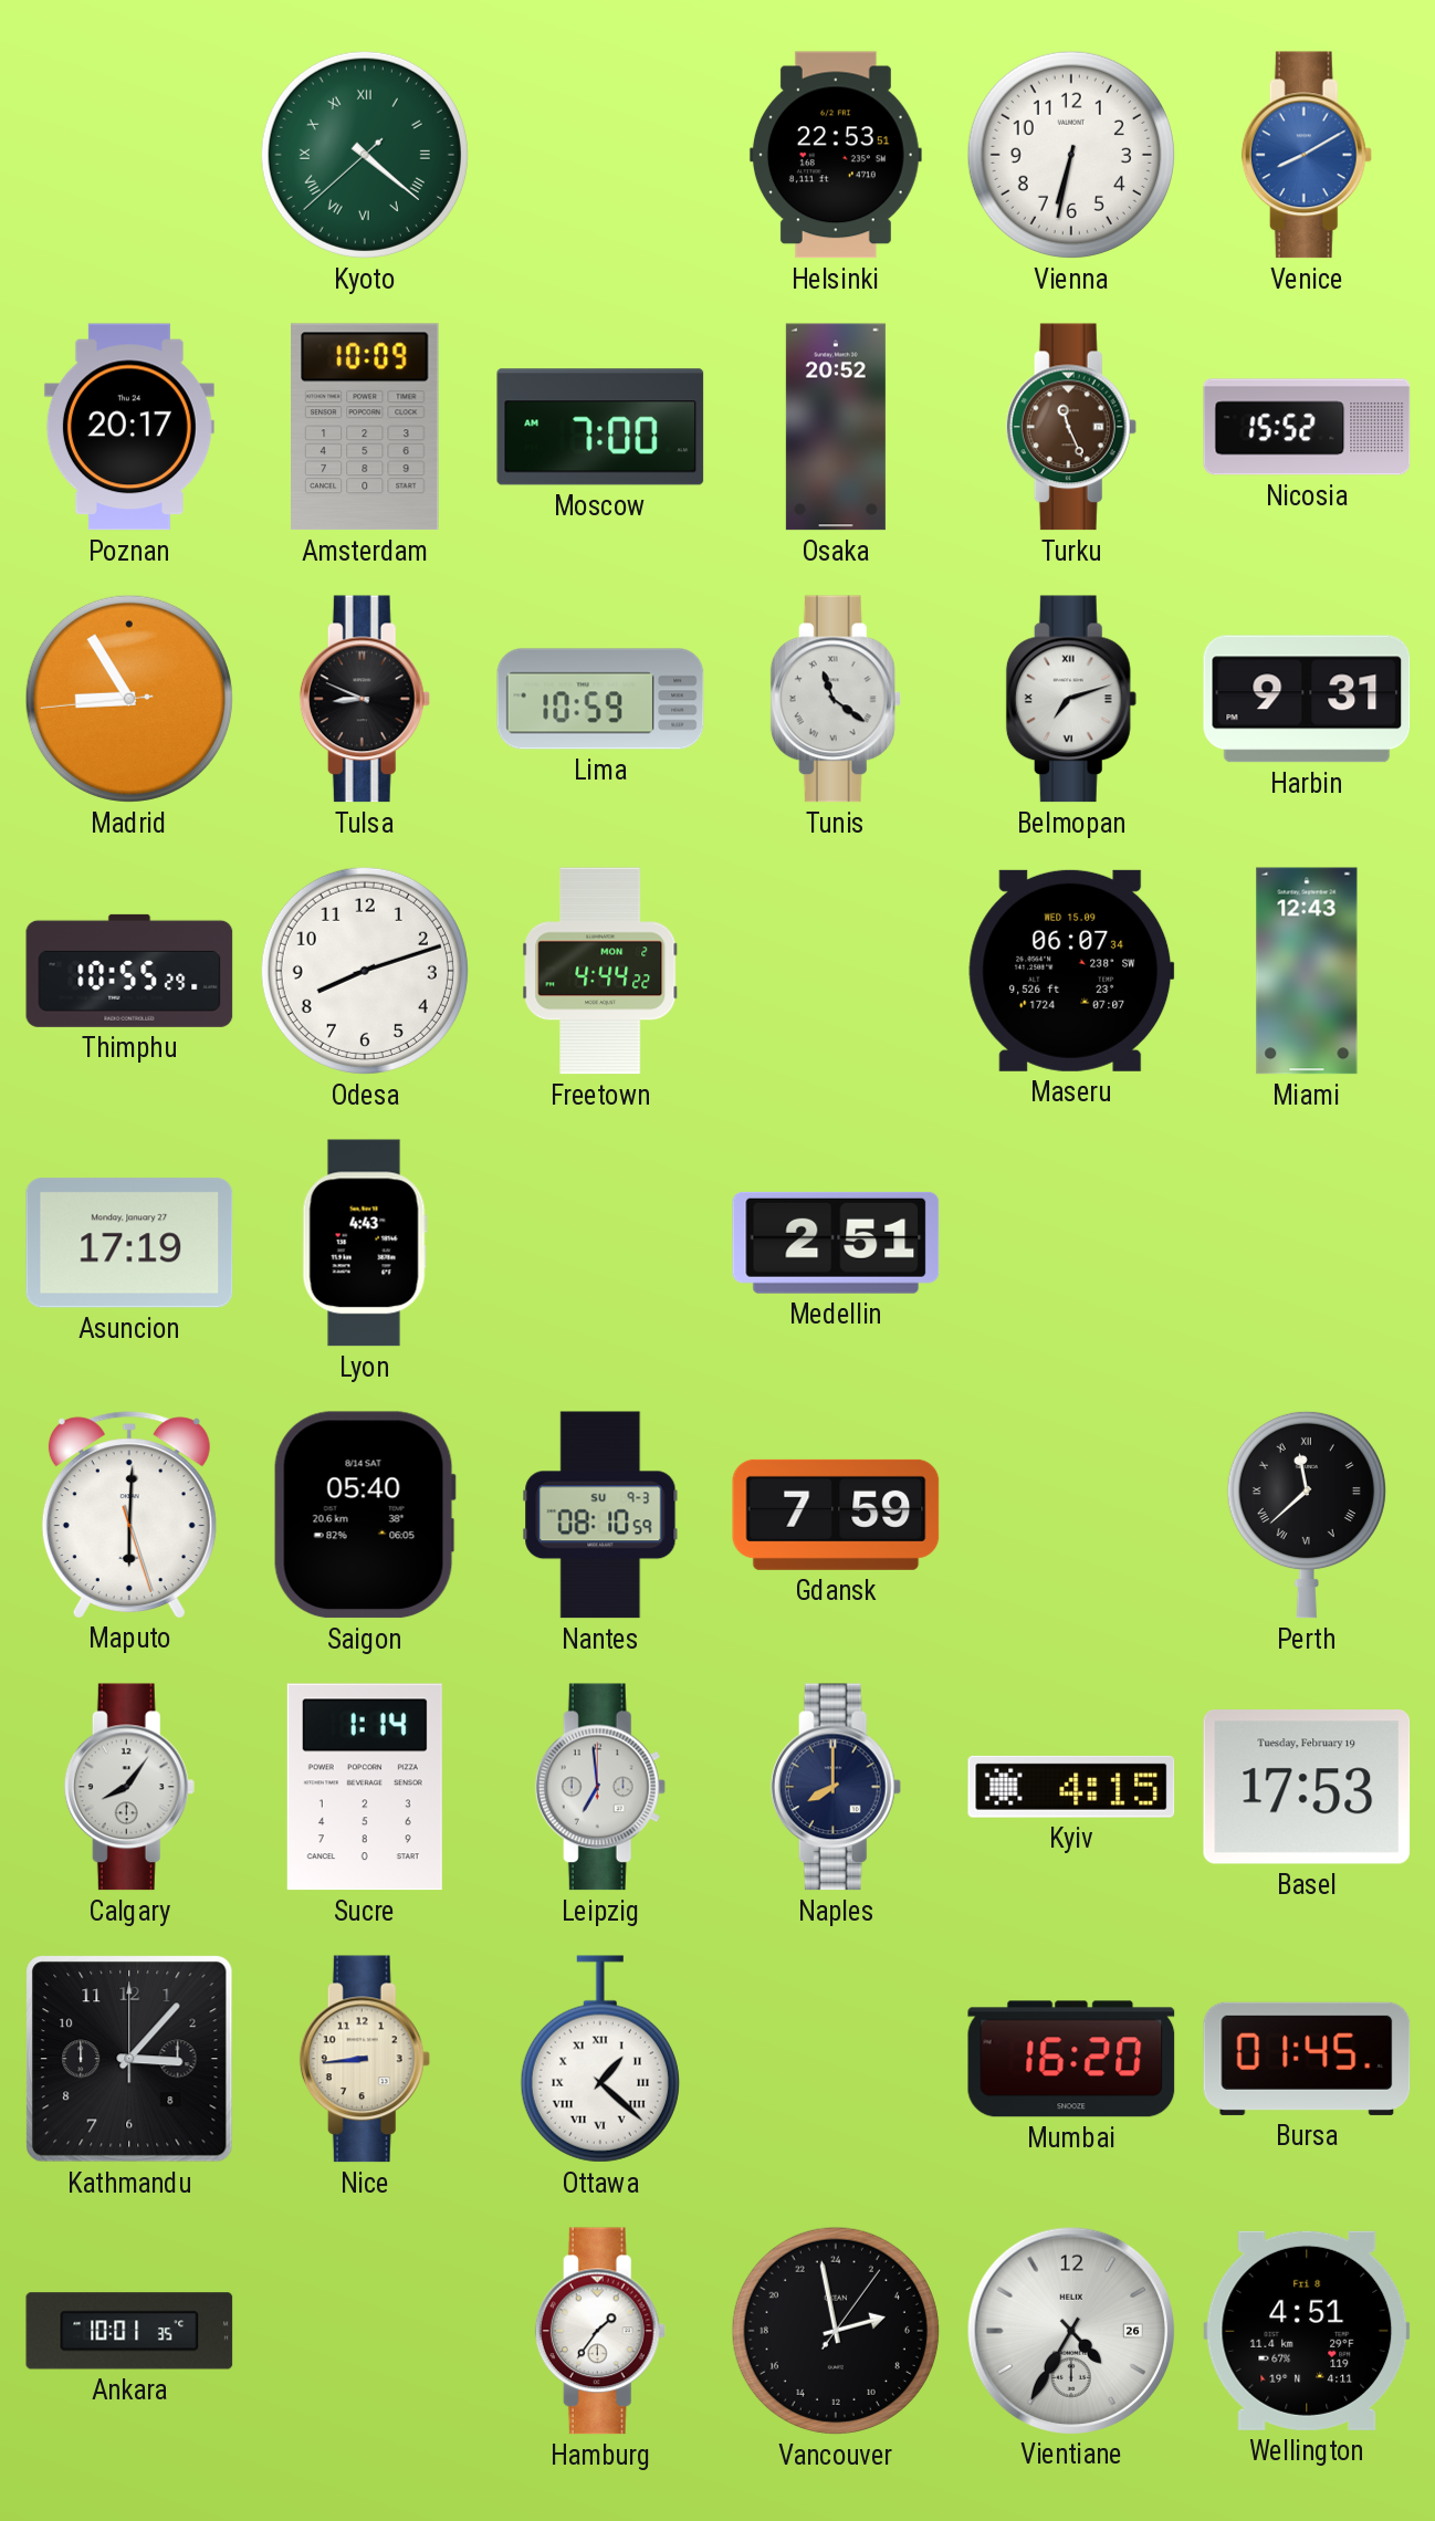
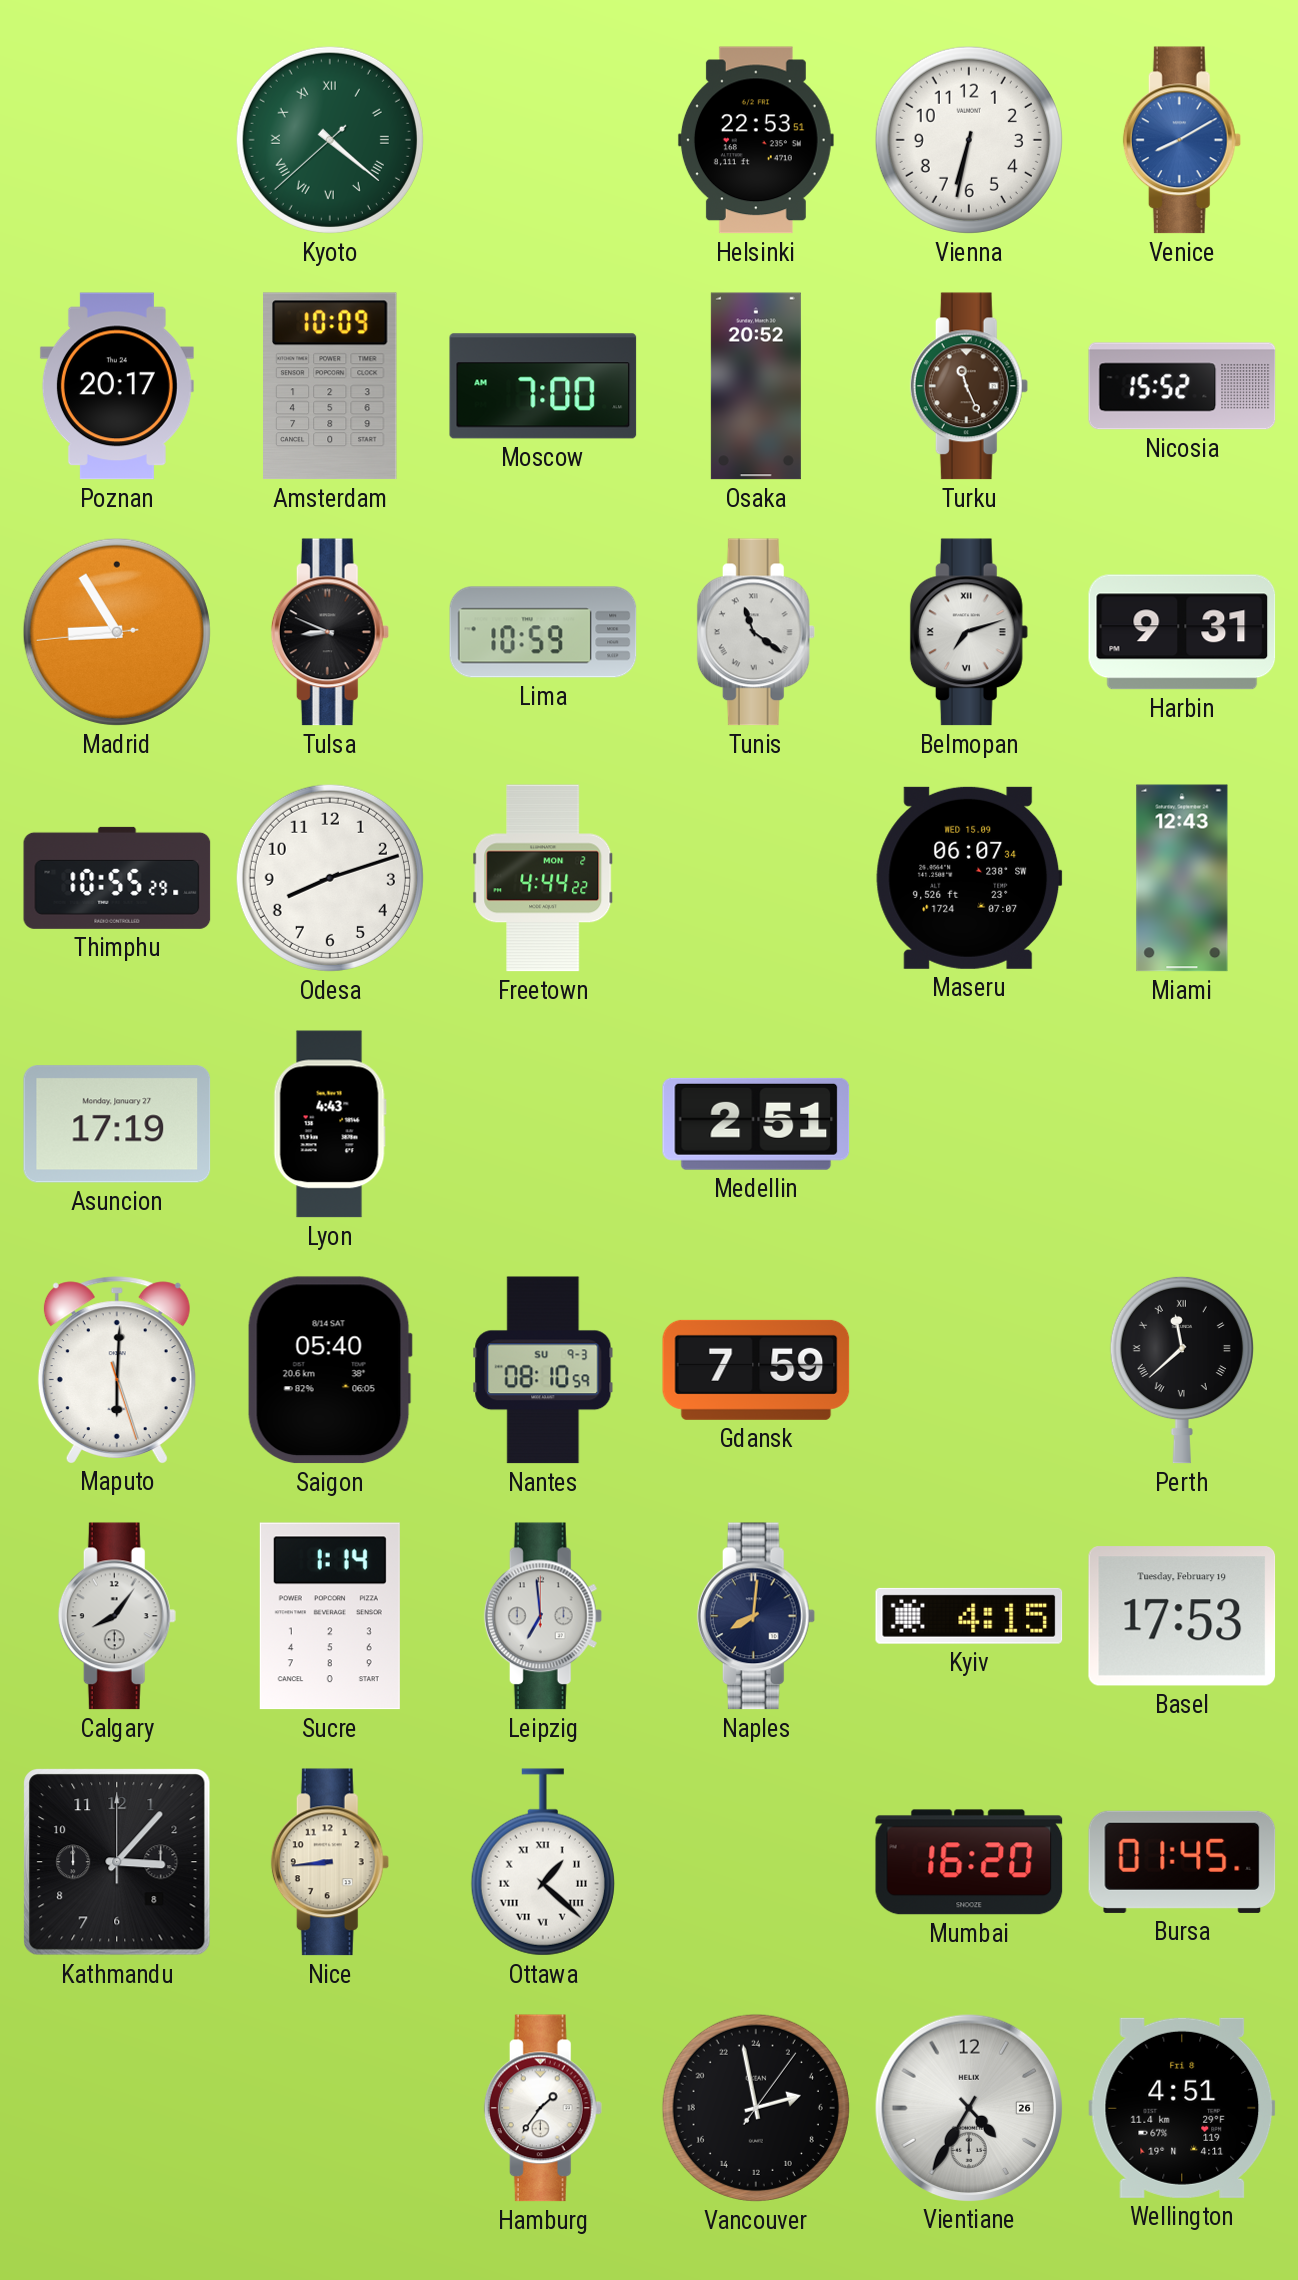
Naples: 8:00 -> 8:01
Ankara: 10:01 -> none
